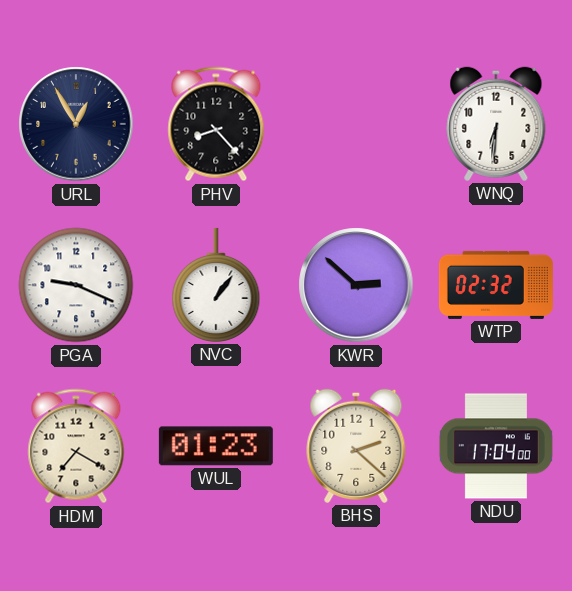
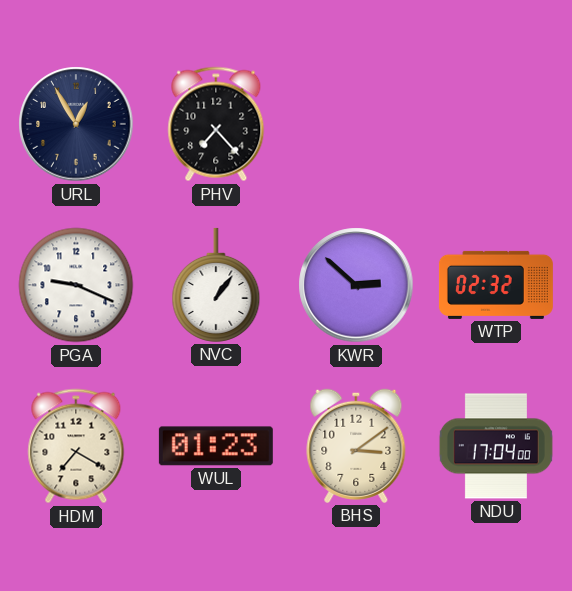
PHV: 8:23 -> 7:23
WNQ: 6:31 -> none
BHS: 2:22 -> 3:09
